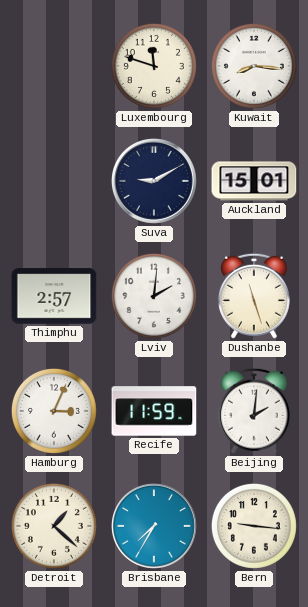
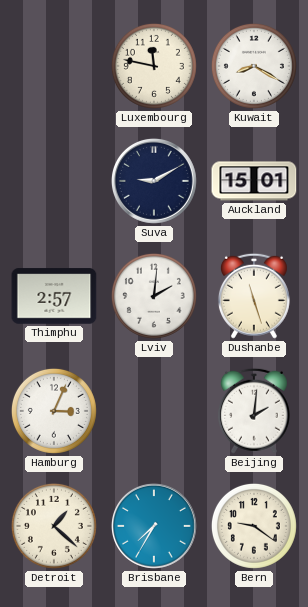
Luxembourg: 11:48 -> 11:47
Kuwait: 8:16 -> 8:20
Recife: 11:59 -> none
Bern: 9:16 -> 9:21
